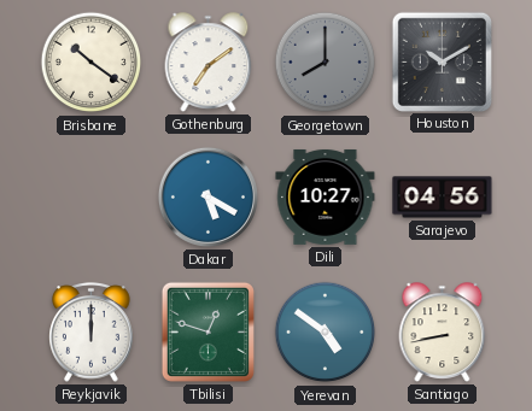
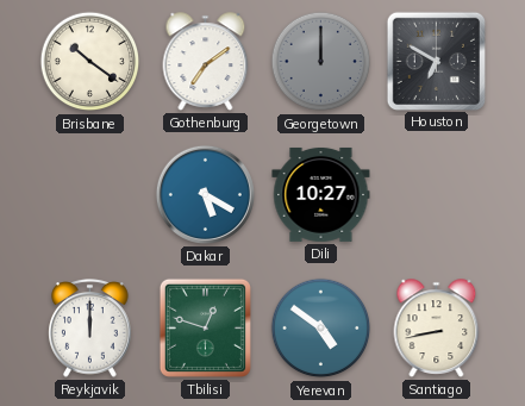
Georgetown: 8:00 -> 12:00
Houston: 10:10 -> 6:50
Sarajevo: 04:56 -> none
